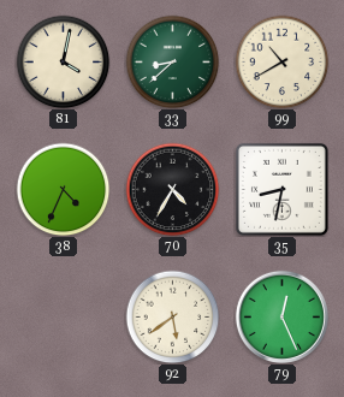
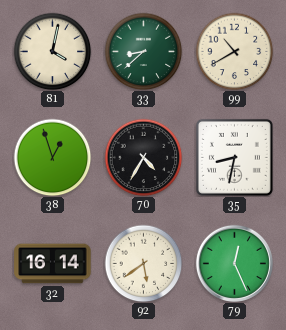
38: 4:34 -> 12:57
32: none -> 16:14
